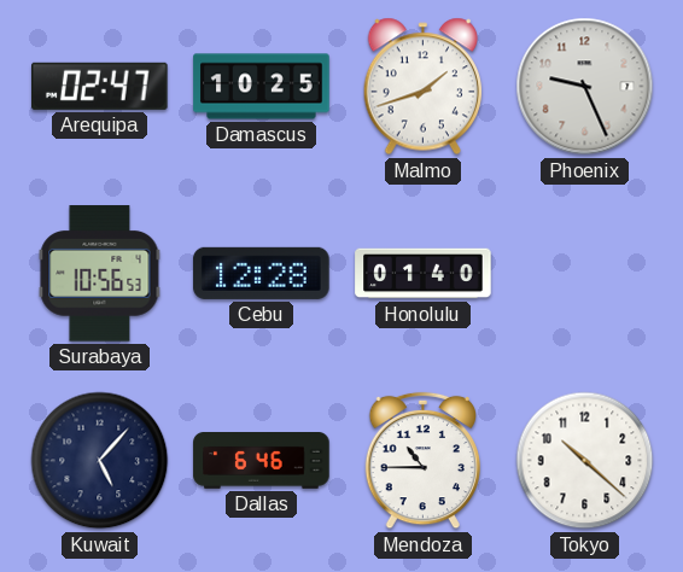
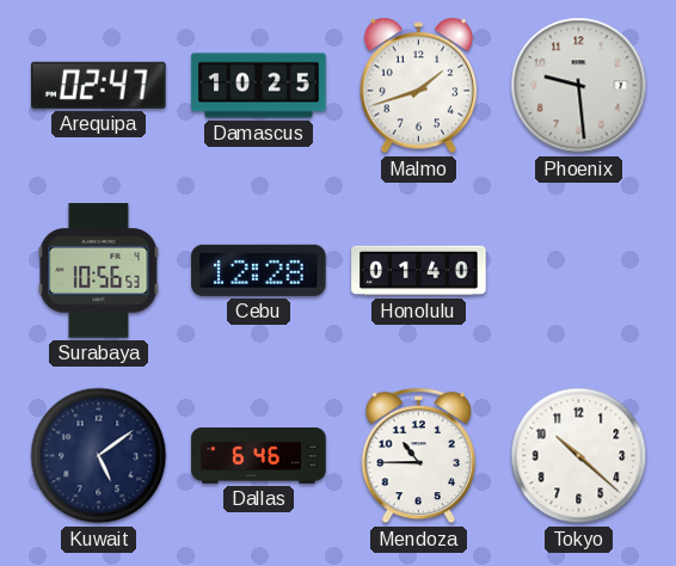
Phoenix: 9:26 -> 9:29
Kuwait: 5:07 -> 5:09
